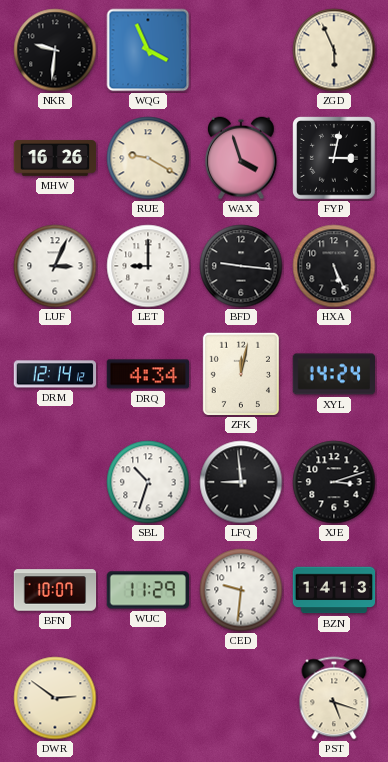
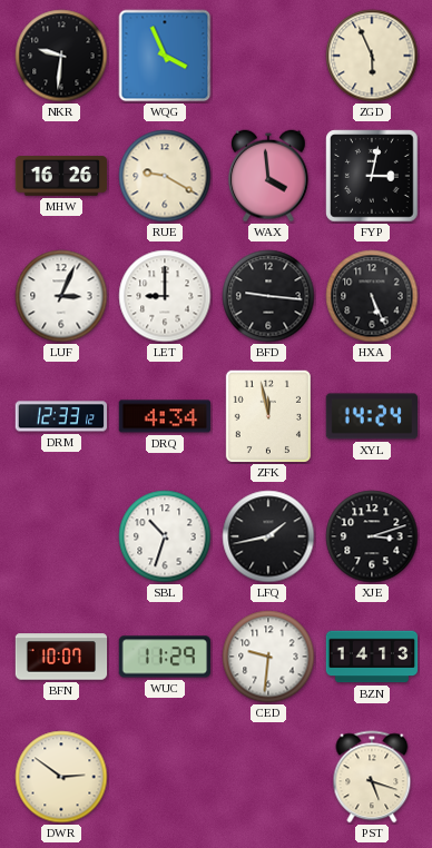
WAX: 3:57 -> 3:59
DRM: 12:14 -> 12:33
ZFK: 12:02 -> 11:58
LFQ: 8:59 -> 1:43
